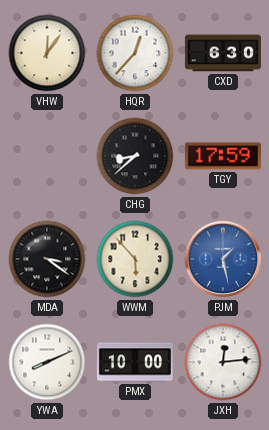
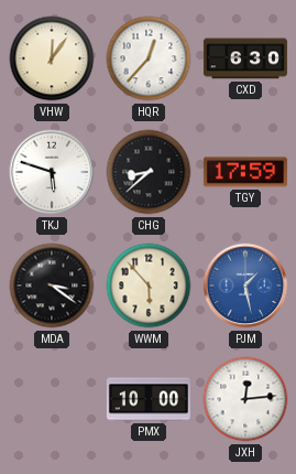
TKJ: none -> 5:48
YWA: 8:11 -> none
